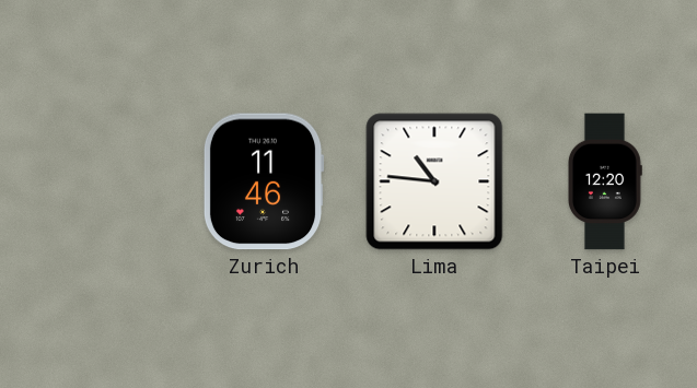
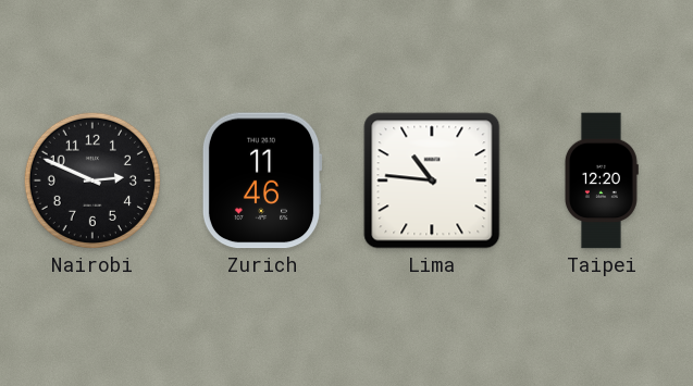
Nairobi: none -> 2:49
